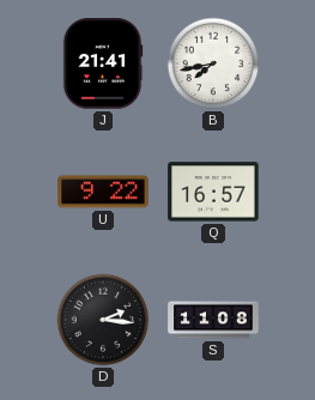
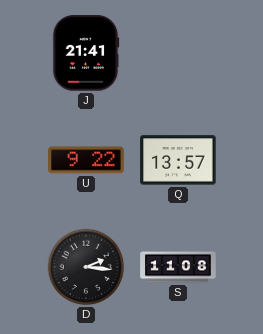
B: 7:43 -> none
Q: 16:57 -> 13:57
